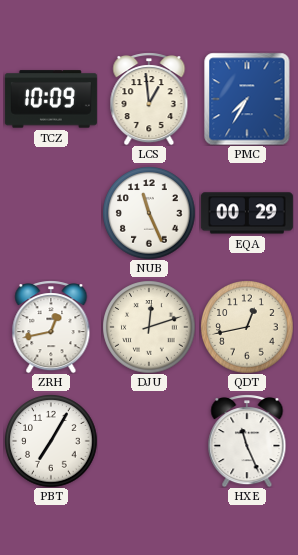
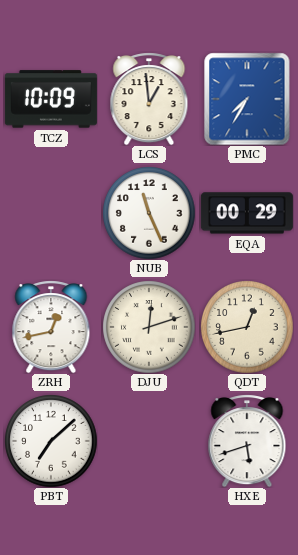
PBT: 7:05 -> 7:08
HXE: 11:26 -> 5:42
